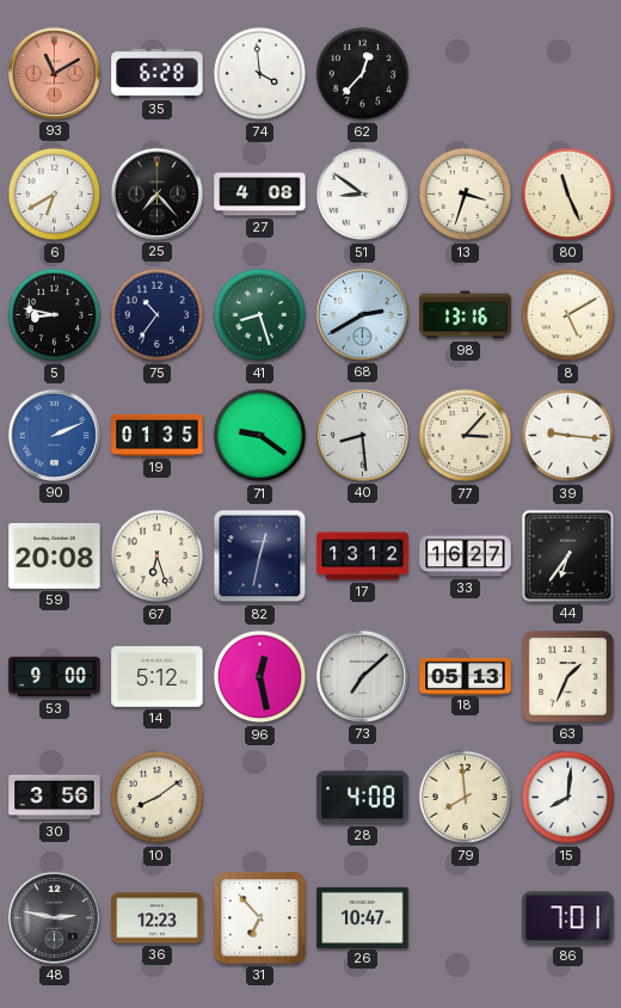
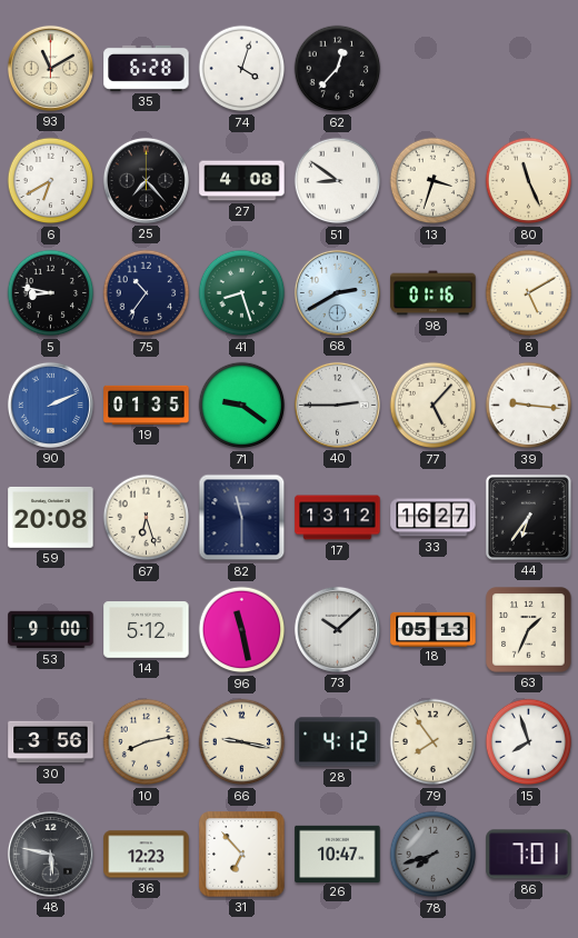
93 dial: salmon -> cream
74: 3:59 -> 4:03
98: 13:16 -> 01:16
40: 8:29 -> 2:45
77: 3:07 -> 5:07
82: 12:32 -> 11:30
96: 12:28 -> 11:28
73: 7:08 -> 10:08
10: 8:09 -> 8:13
66: none -> 9:17
28: 4:08 -> 4:12
79: 7:59 -> 7:54
15: 8:01 -> 7:57
48: 2:47 -> 5:47
78: none -> 7:42
